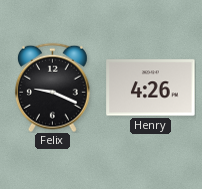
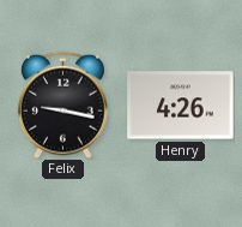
Felix: 9:19 -> 9:17
